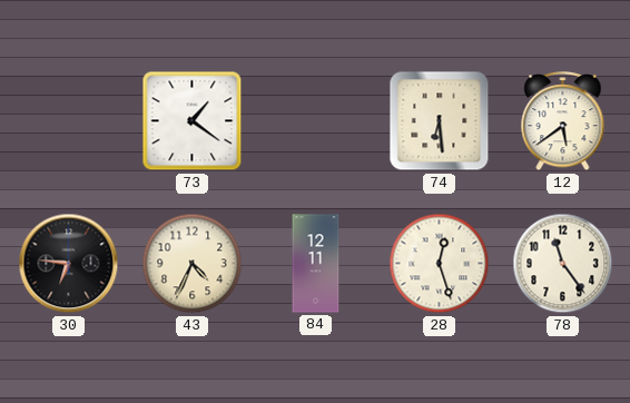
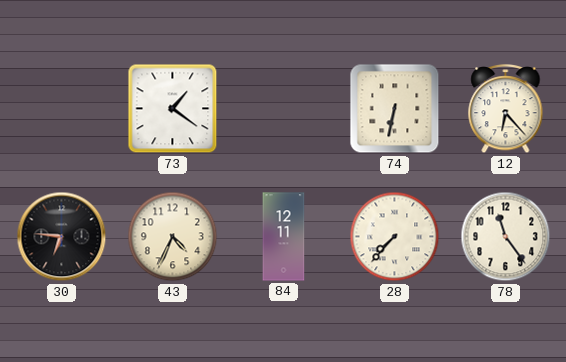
74: 6:29 -> 6:32
12: 5:39 -> 6:23
28: 12:27 -> 7:37
